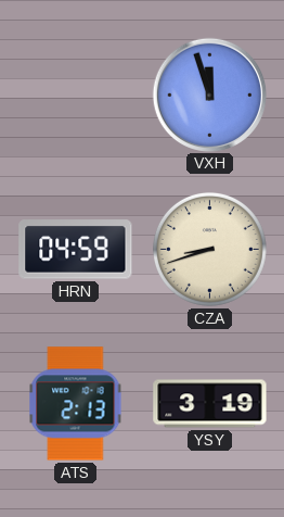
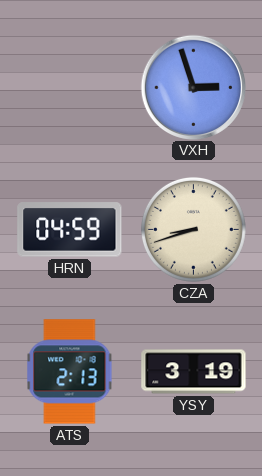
VXH: 11:57 -> 2:57
